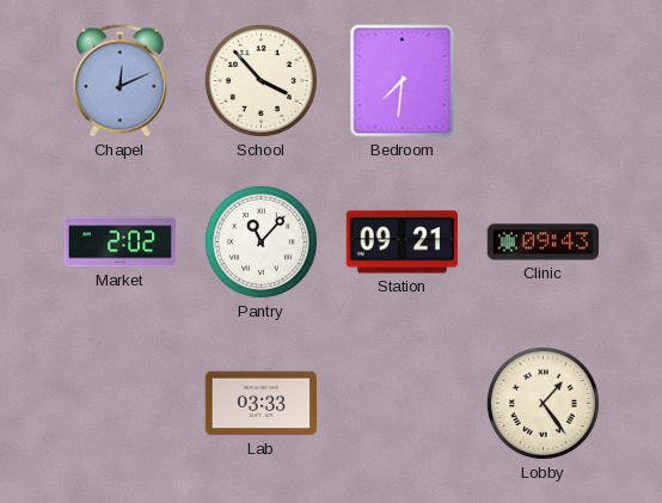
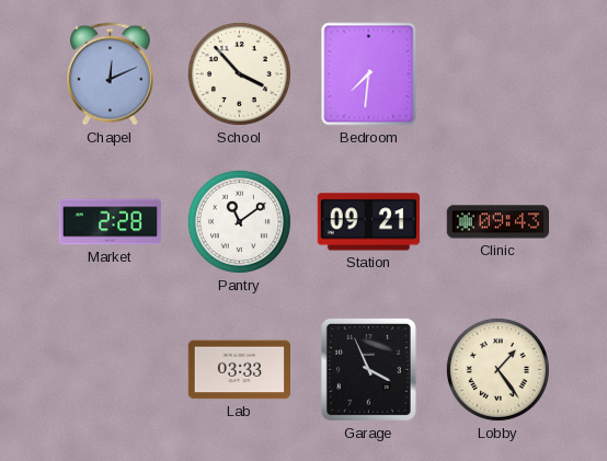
Market: 2:02 -> 2:28
Pantry: 11:07 -> 11:09
Garage: none -> 3:56
